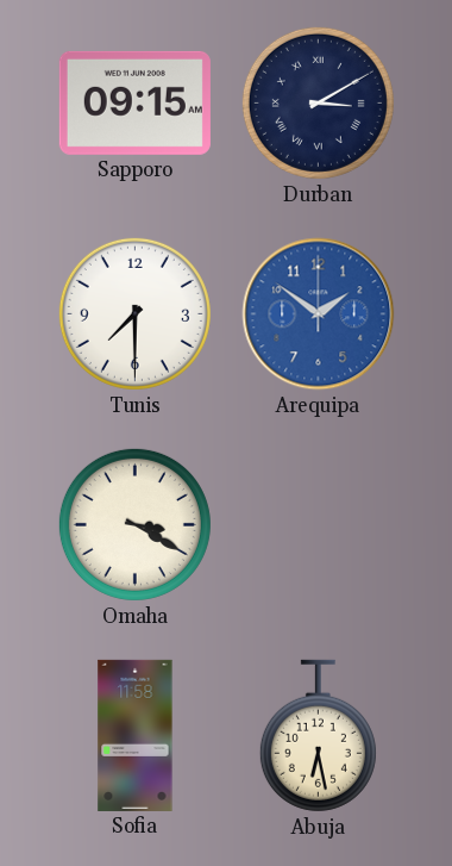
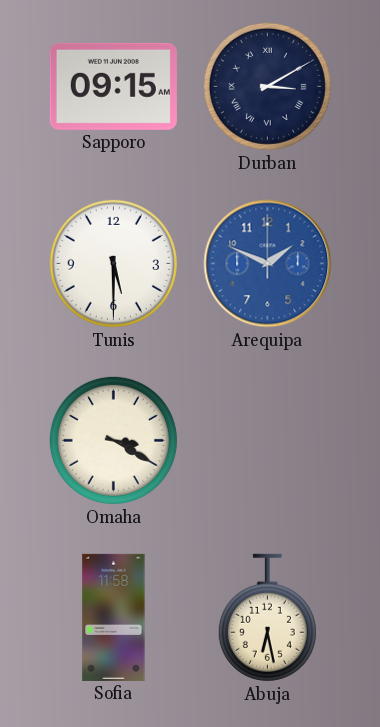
Tunis: 7:30 -> 5:30
Arequipa: 1:51 -> 1:49
